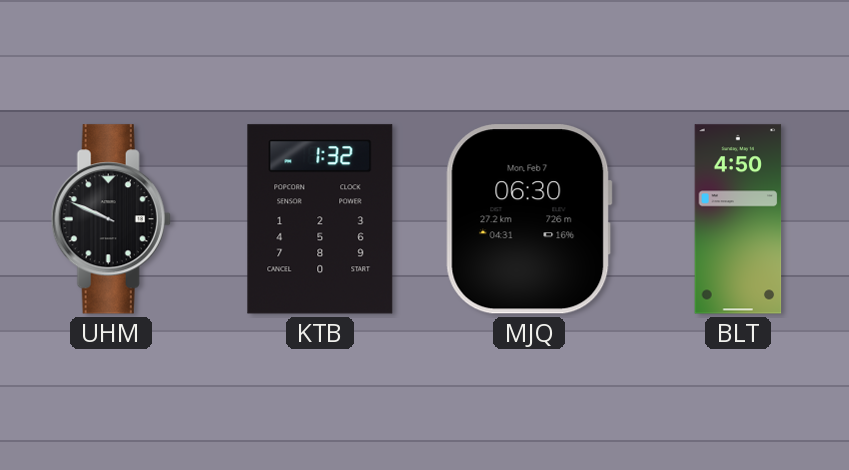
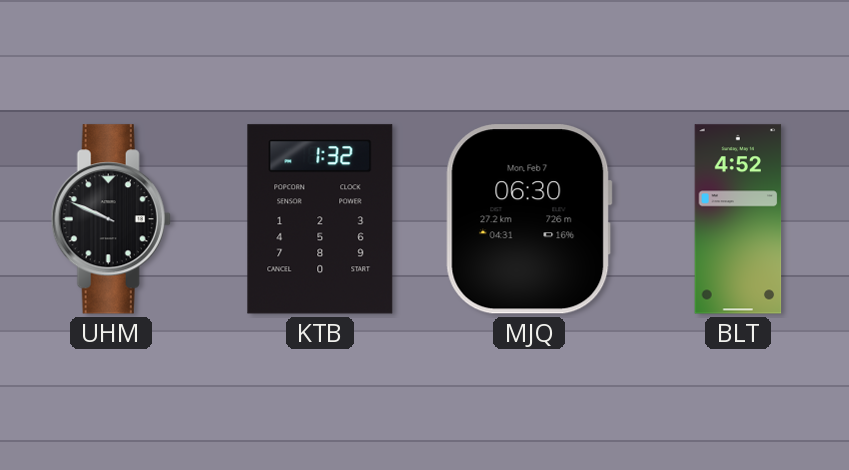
BLT: 4:50 -> 4:52
